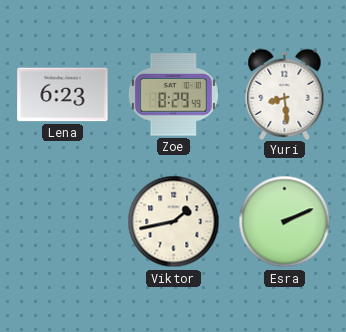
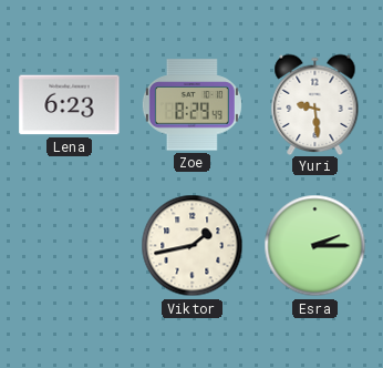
Yuri: 8:29 -> 9:29
Esra: 2:11 -> 2:15
